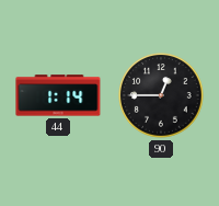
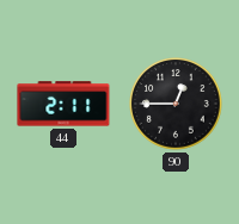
44: 1:14 -> 2:11
